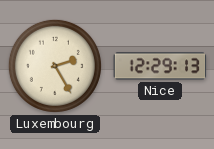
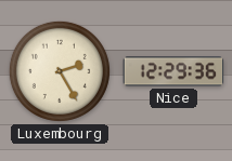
Nice: 12:29:13 -> 12:29:36
